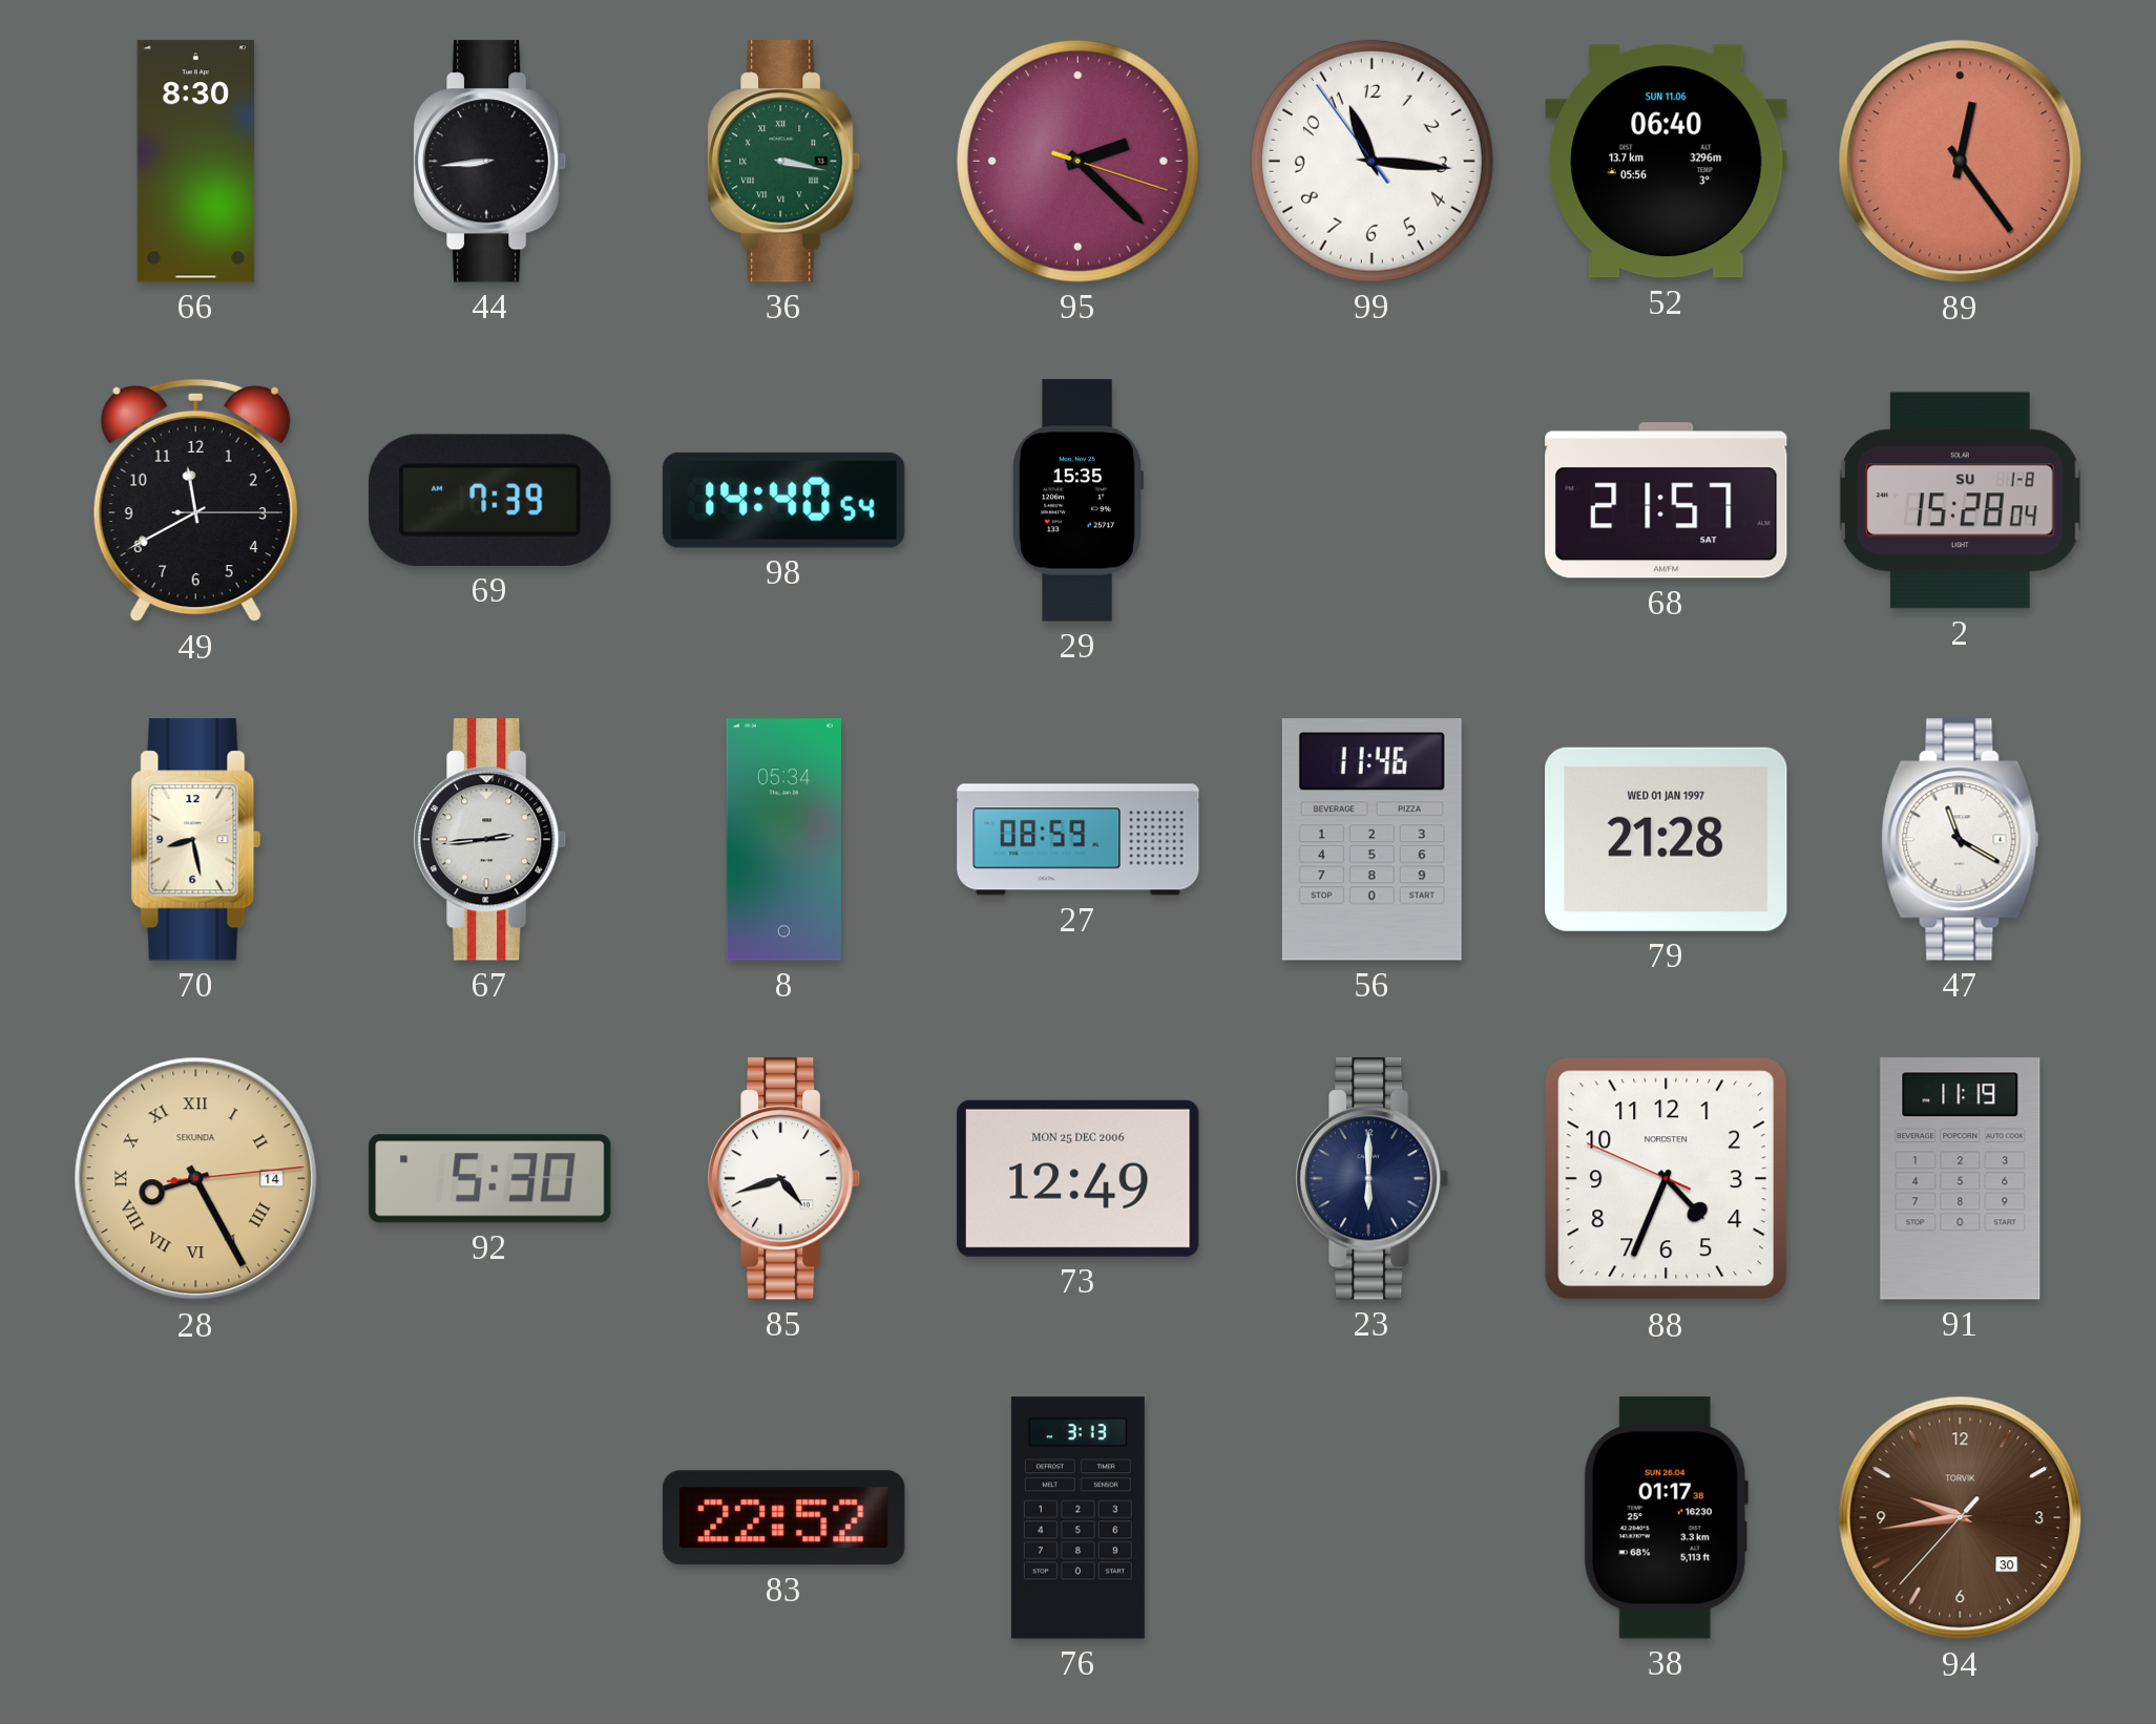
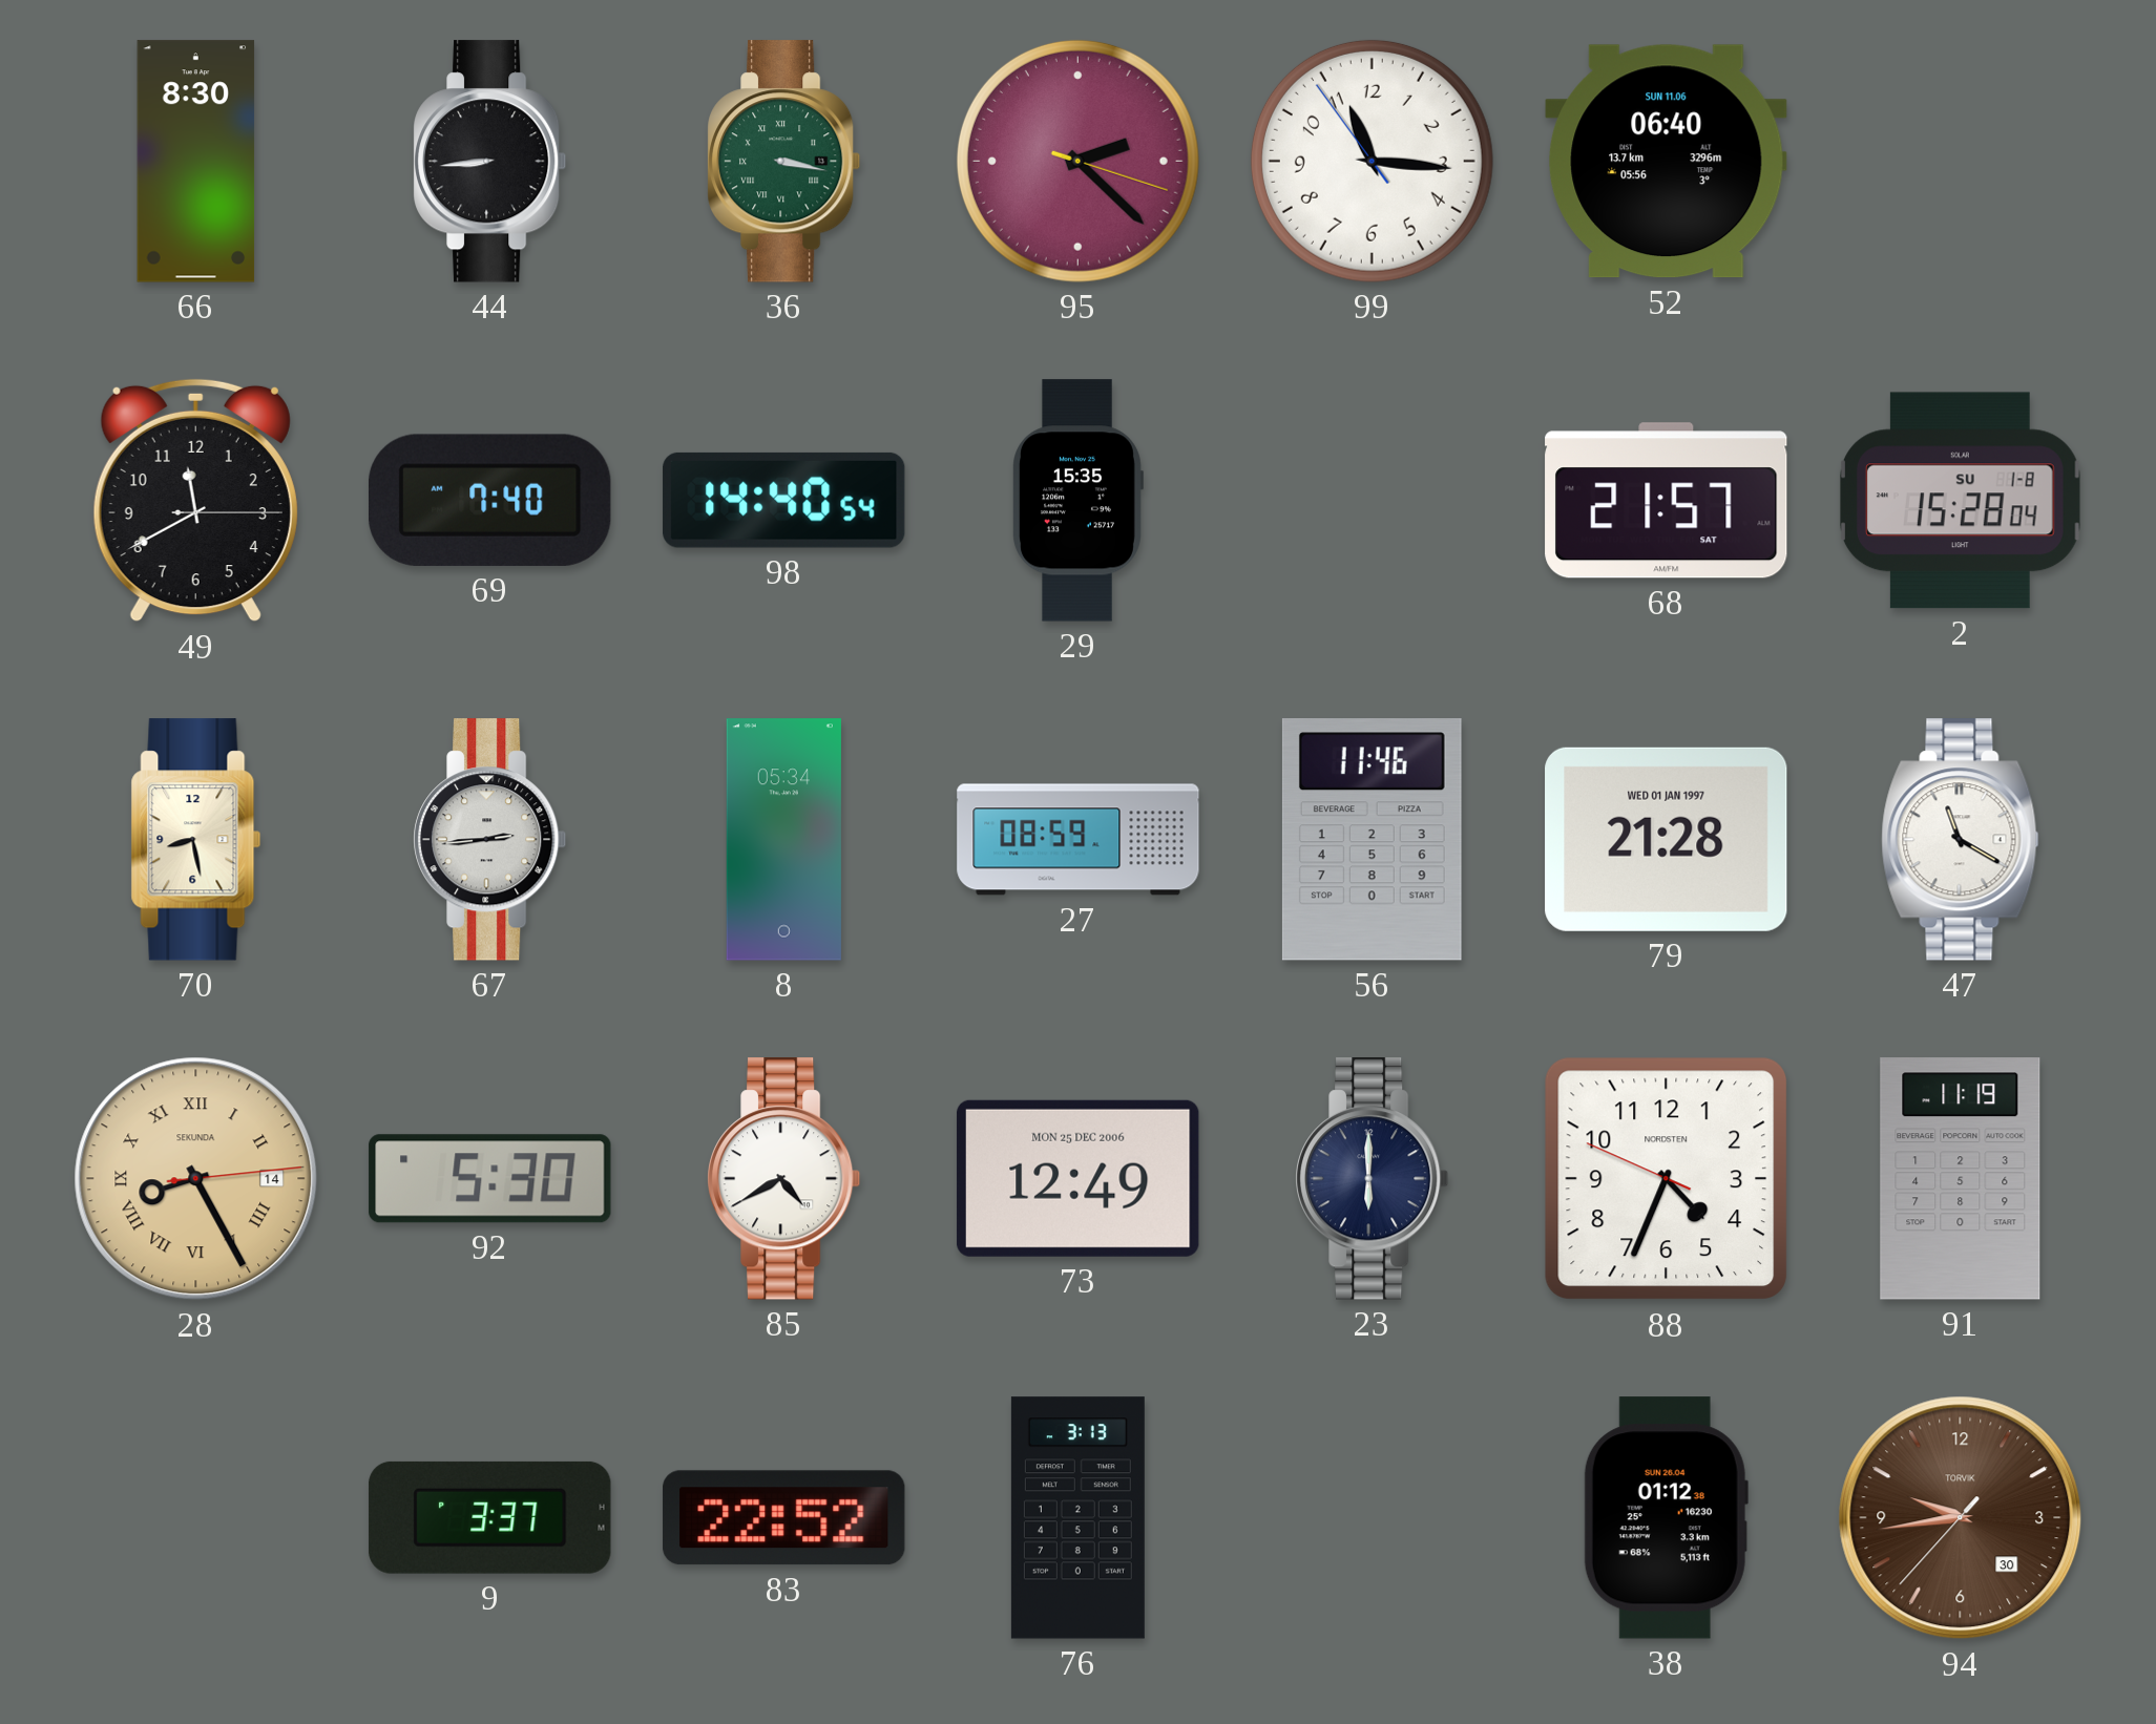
89: 12:24 -> none
69: 7:39 -> 7:40
85: 4:42 -> 4:40
9: none -> 3:37
38: 01:17 -> 01:12
